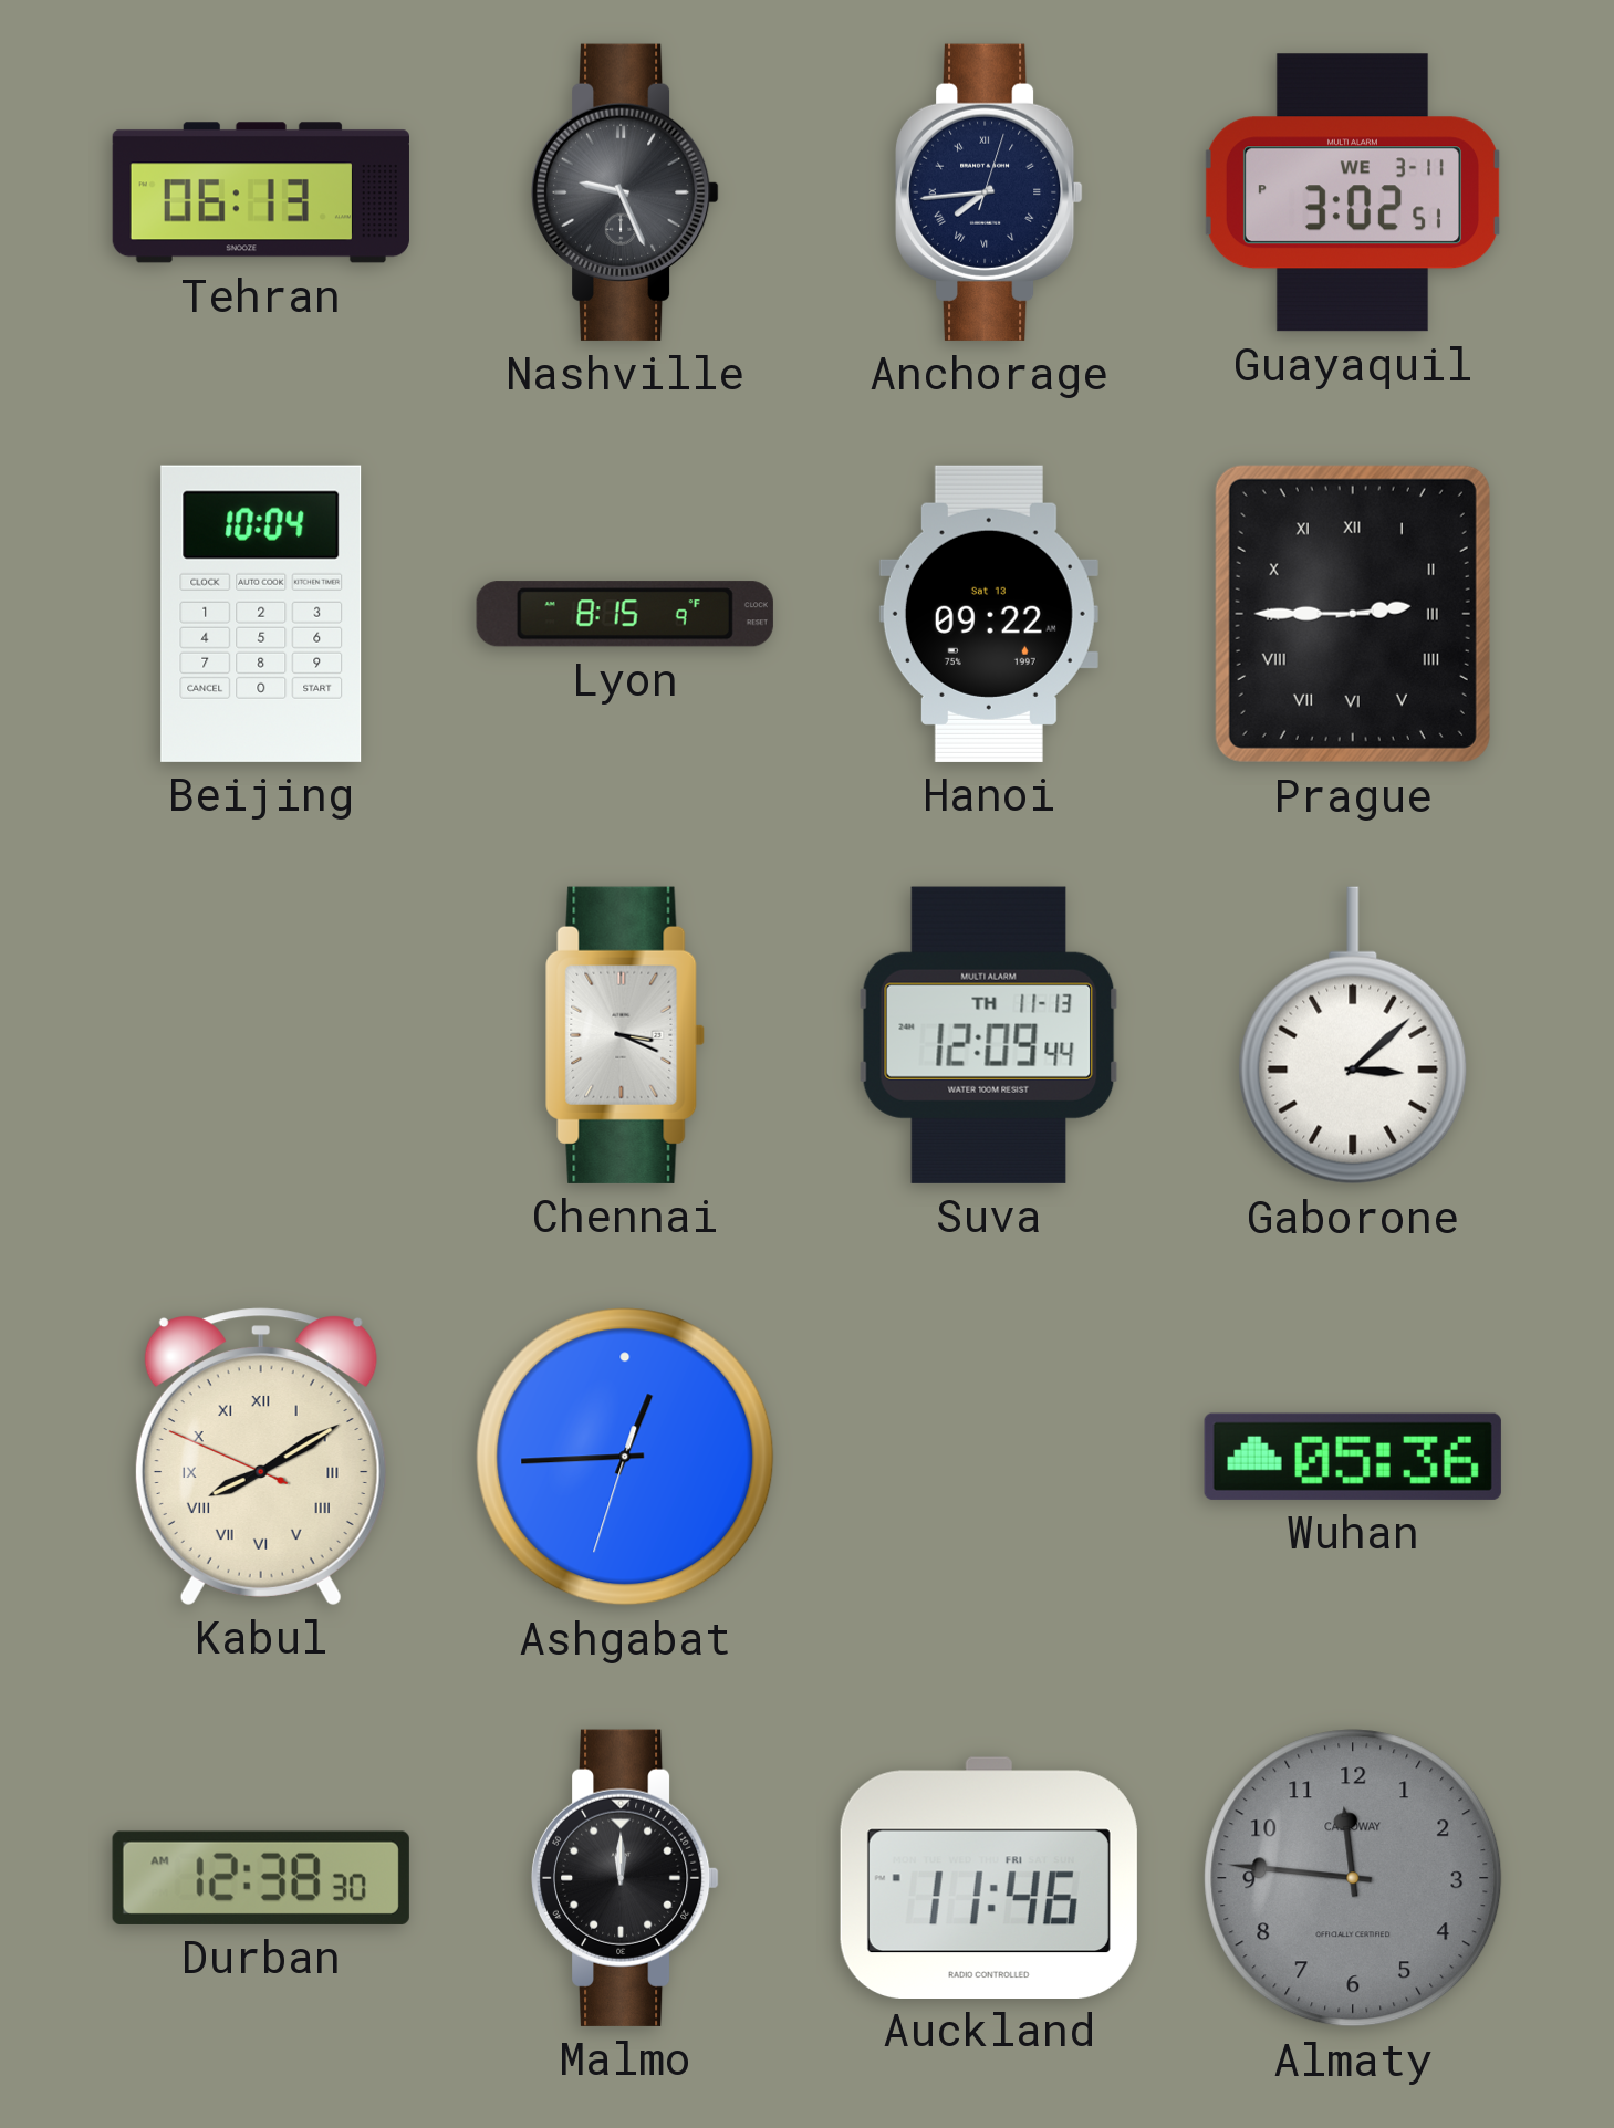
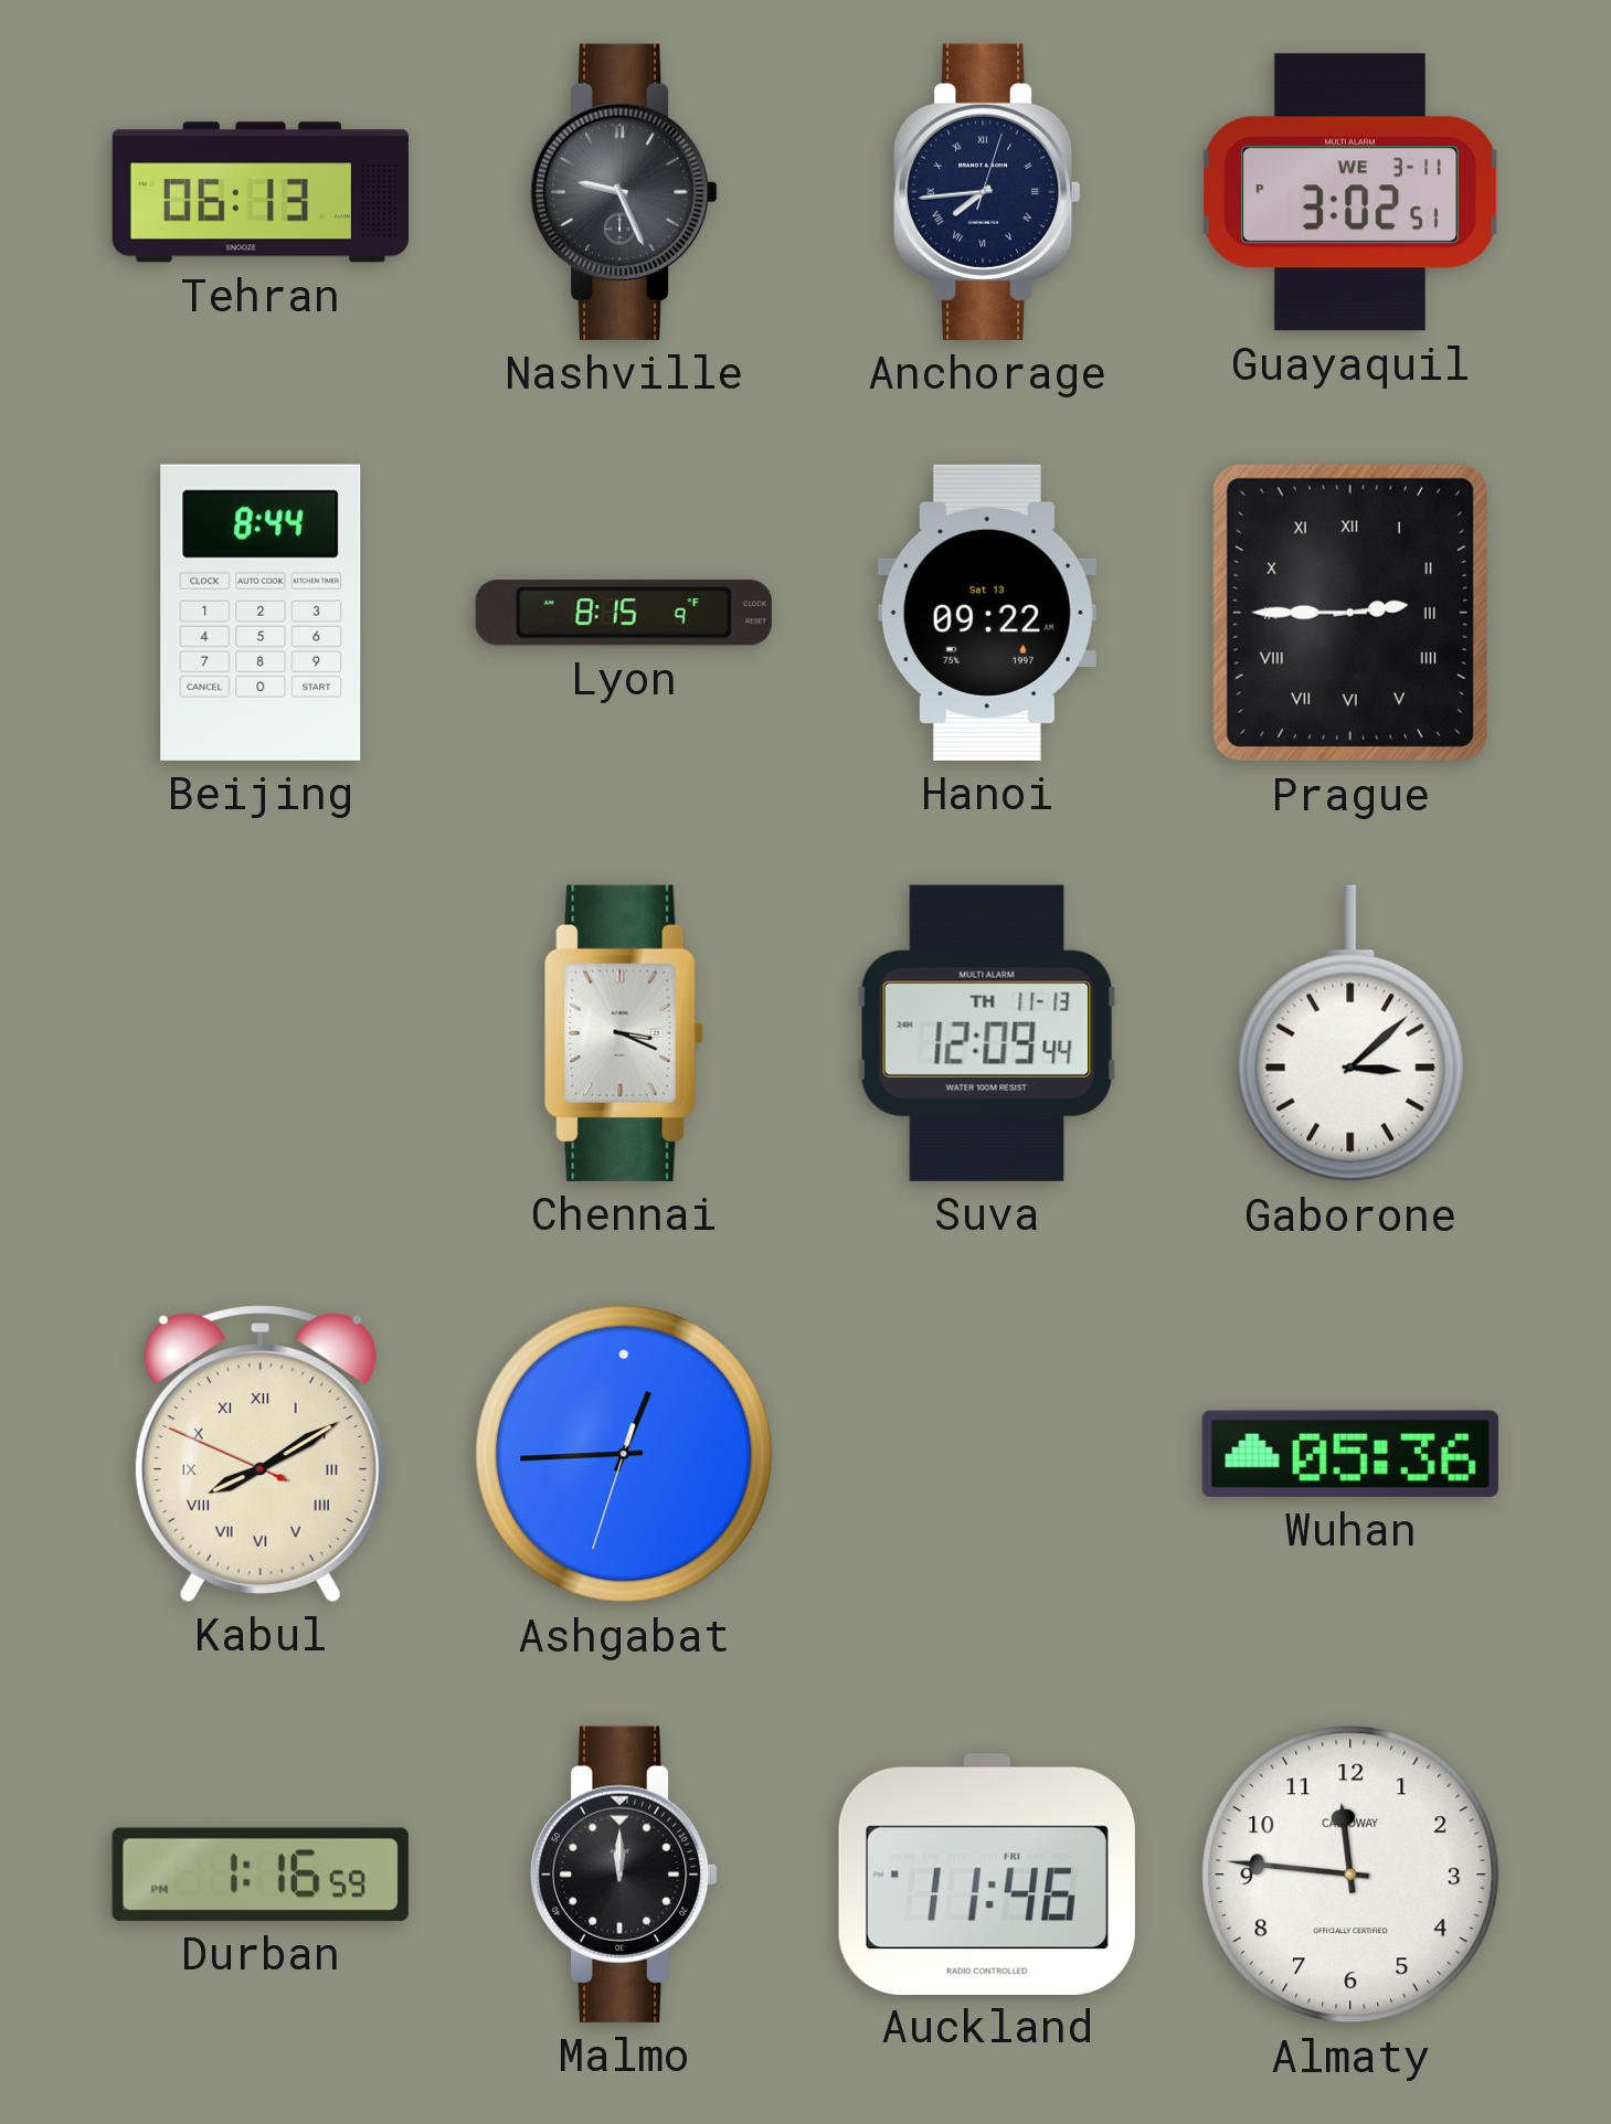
Beijing: 10:04 -> 8:44
Durban: 12:38 -> 1:16
Almaty dial: grey -> white
